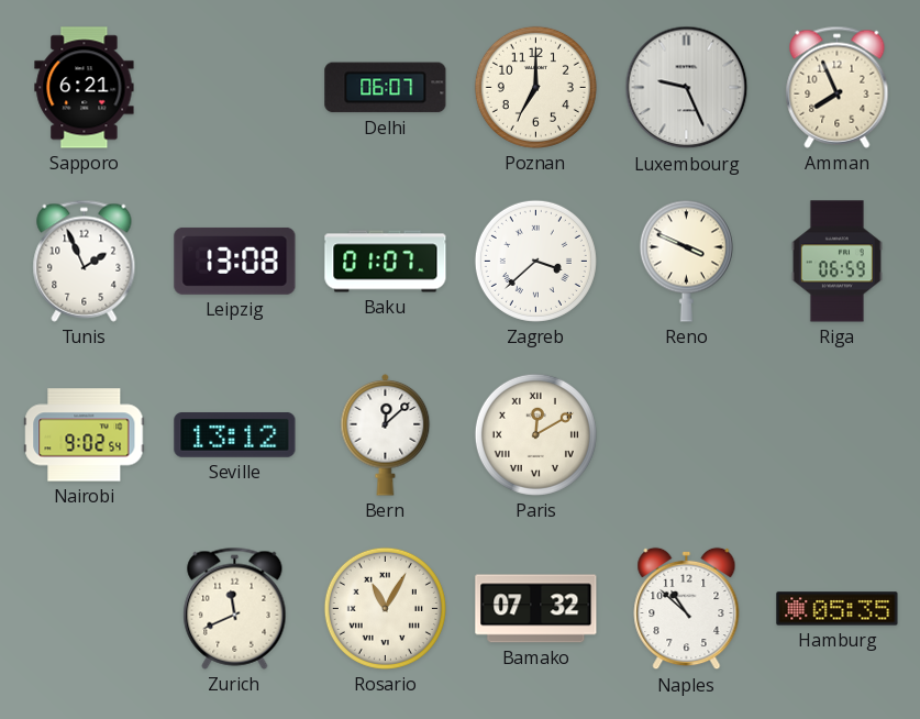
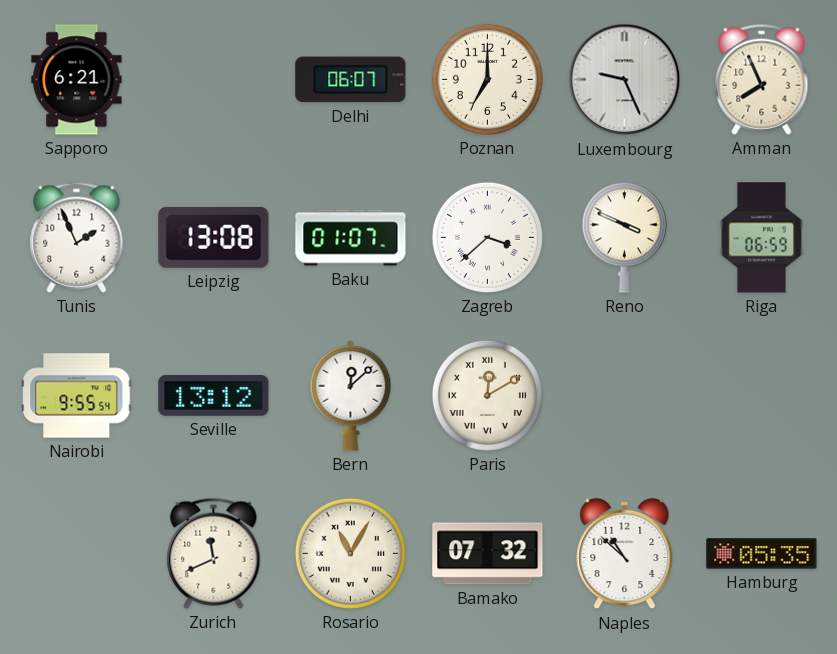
Nairobi: 9:02 -> 9:55
